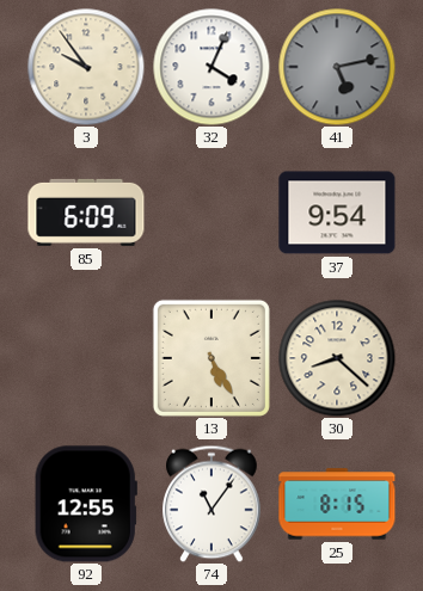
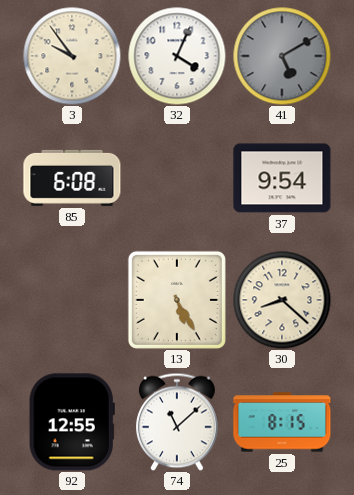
41: 5:13 -> 5:10
85: 6:09 -> 6:08
74: 11:06 -> 11:08
